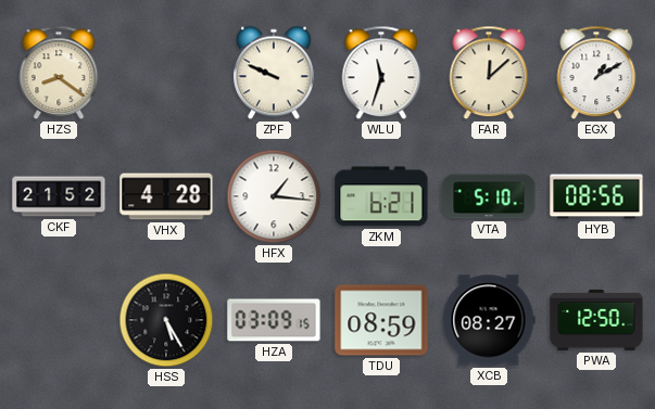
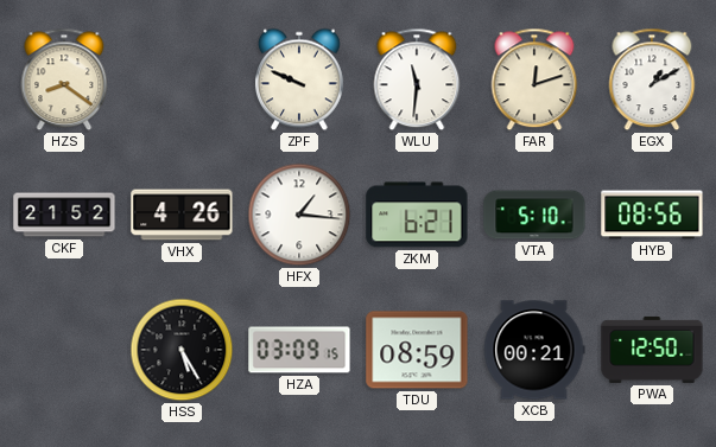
WLU: 11:33 -> 11:31
FAR: 12:08 -> 12:12
VHX: 4:28 -> 4:26
XCB: 08:27 -> 00:21
